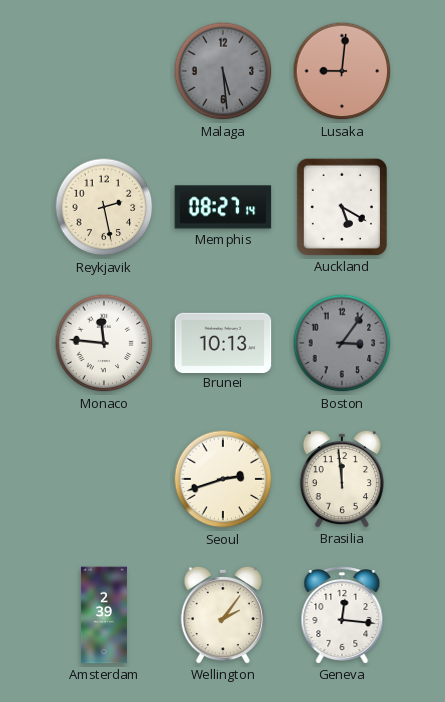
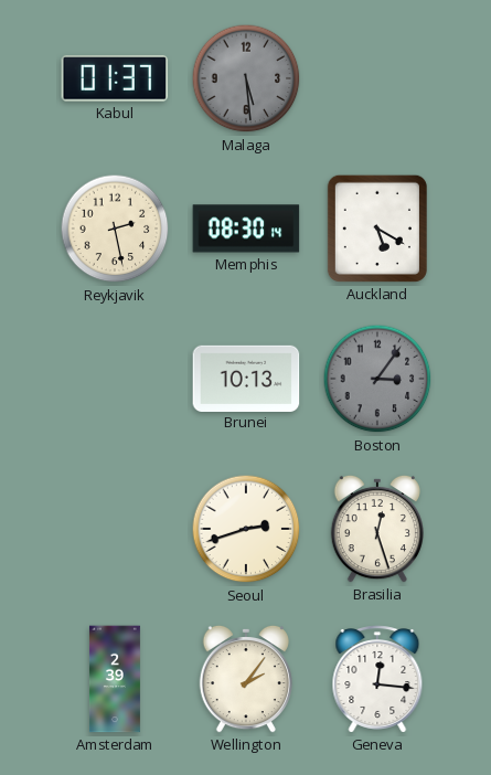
Kabul: none -> 01:37
Lusaka: 9:01 -> none
Memphis: 08:27 -> 08:30
Monaco: 11:46 -> none
Brasilia: 11:59 -> 12:27
